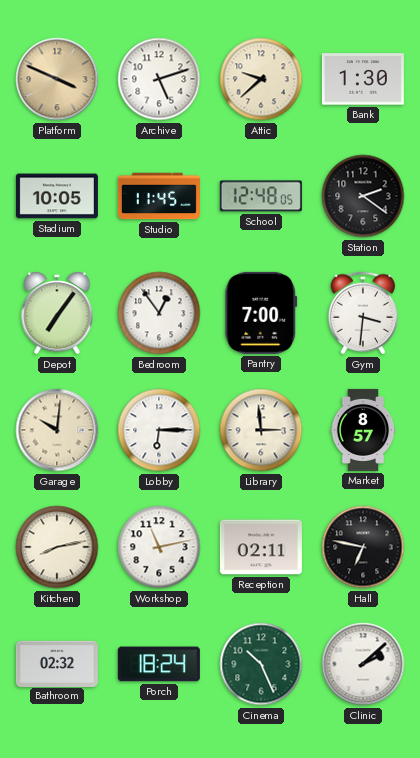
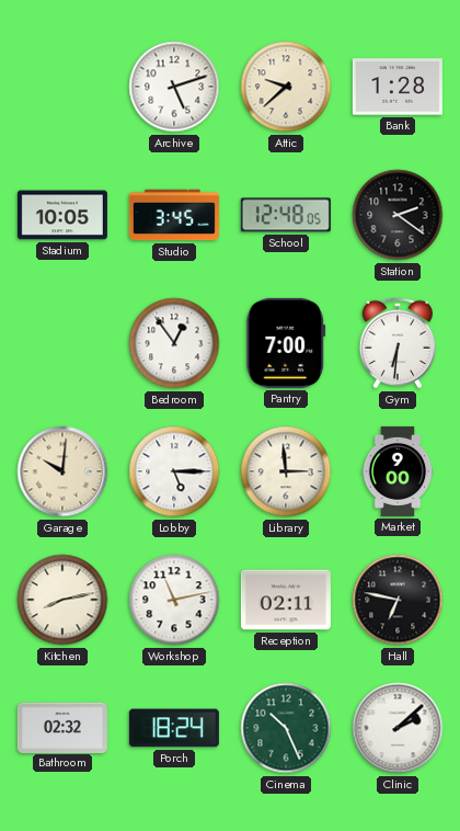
Platform: 3:49 -> none
Bank: 1:30 -> 1:28
Studio: 11:45 -> 3:45
Depot: 7:06 -> none
Gym: 3:31 -> 6:31
Lobby: 6:15 -> 5:15
Market: 8:57 -> 9:00
